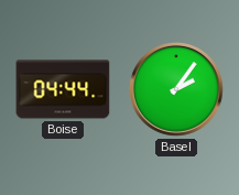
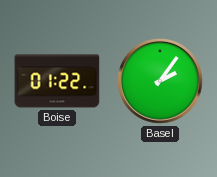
Boise: 04:44 -> 01:22
